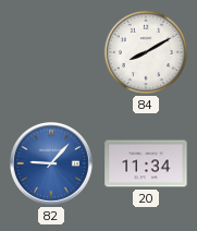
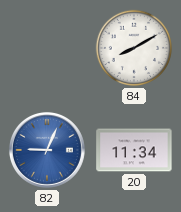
82: 9:07 -> 9:04
